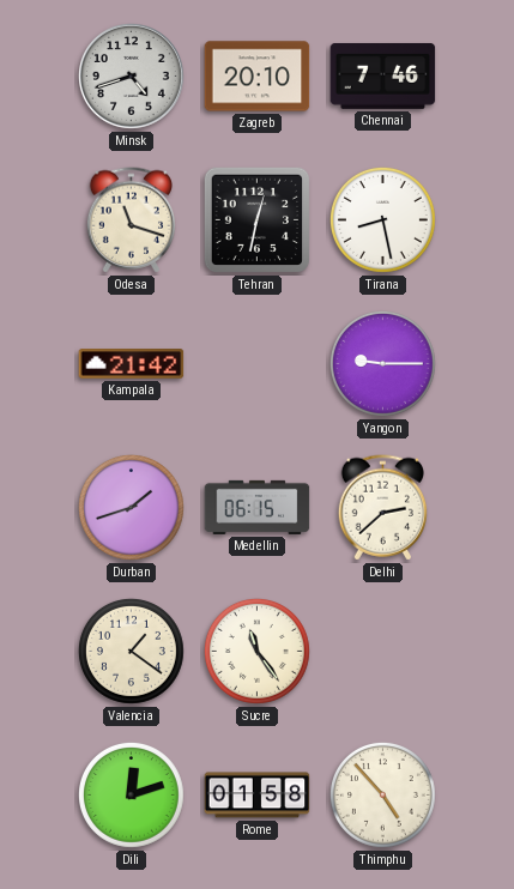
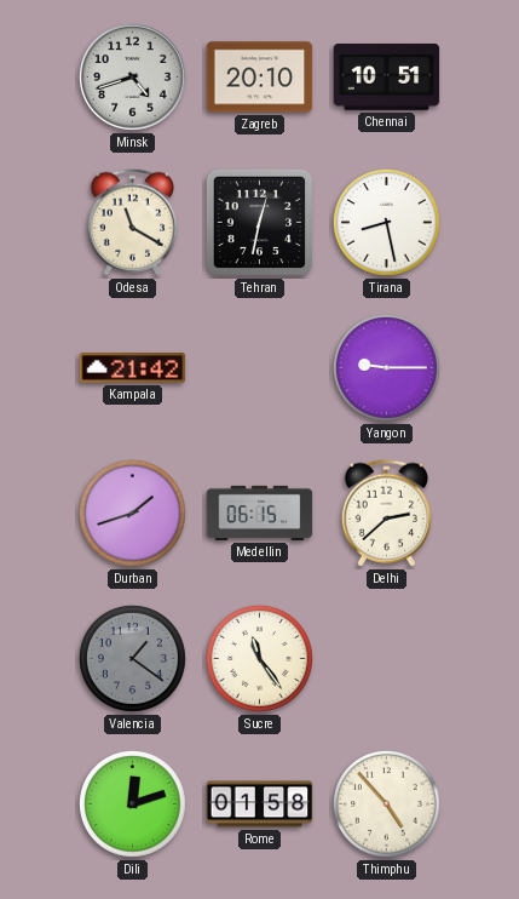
Chennai: 7:46 -> 10:51
Odesa: 11:18 -> 11:20
Valencia dial: cream -> grey
